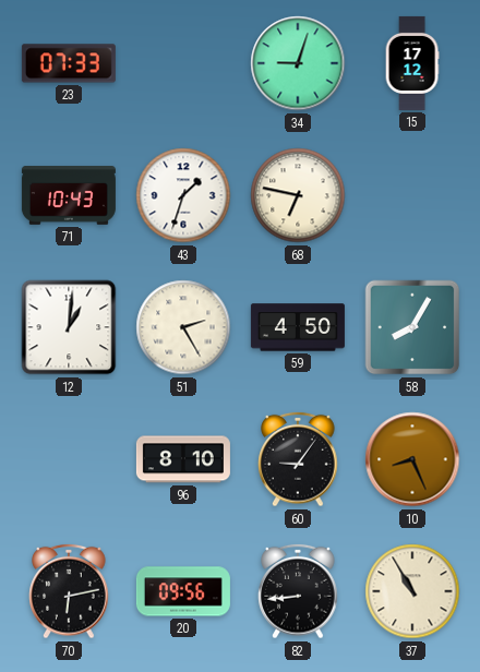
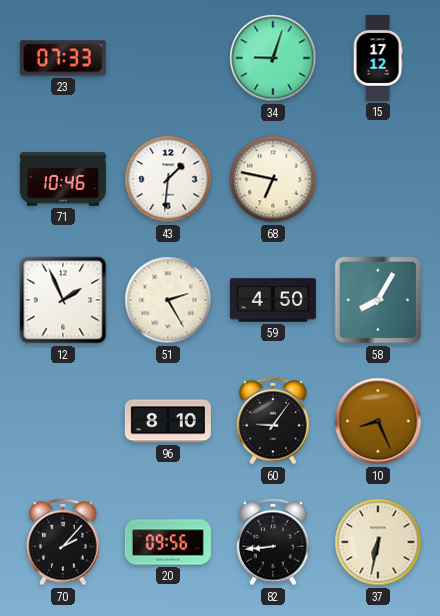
71: 10:43 -> 10:46
43: 1:33 -> 1:31
12: 1:01 -> 1:56
70: 6:13 -> 2:07
37: 10:55 -> 6:32
